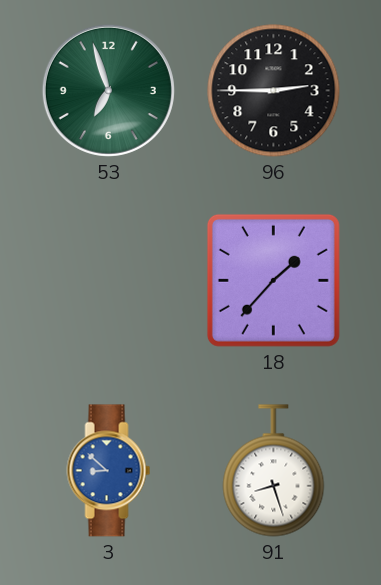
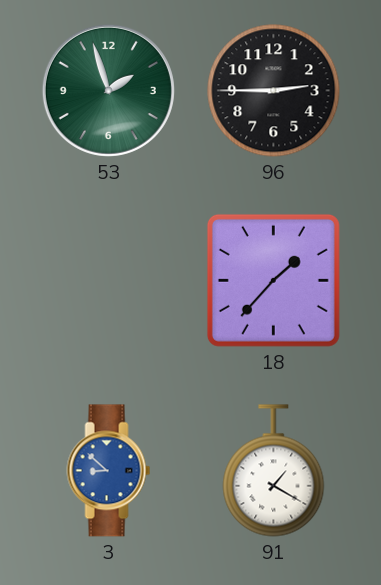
53: 6:57 -> 1:57
91: 8:27 -> 1:20
